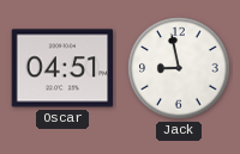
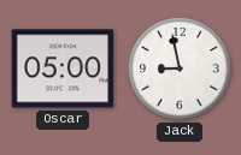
Oscar: 04:51 -> 05:00
